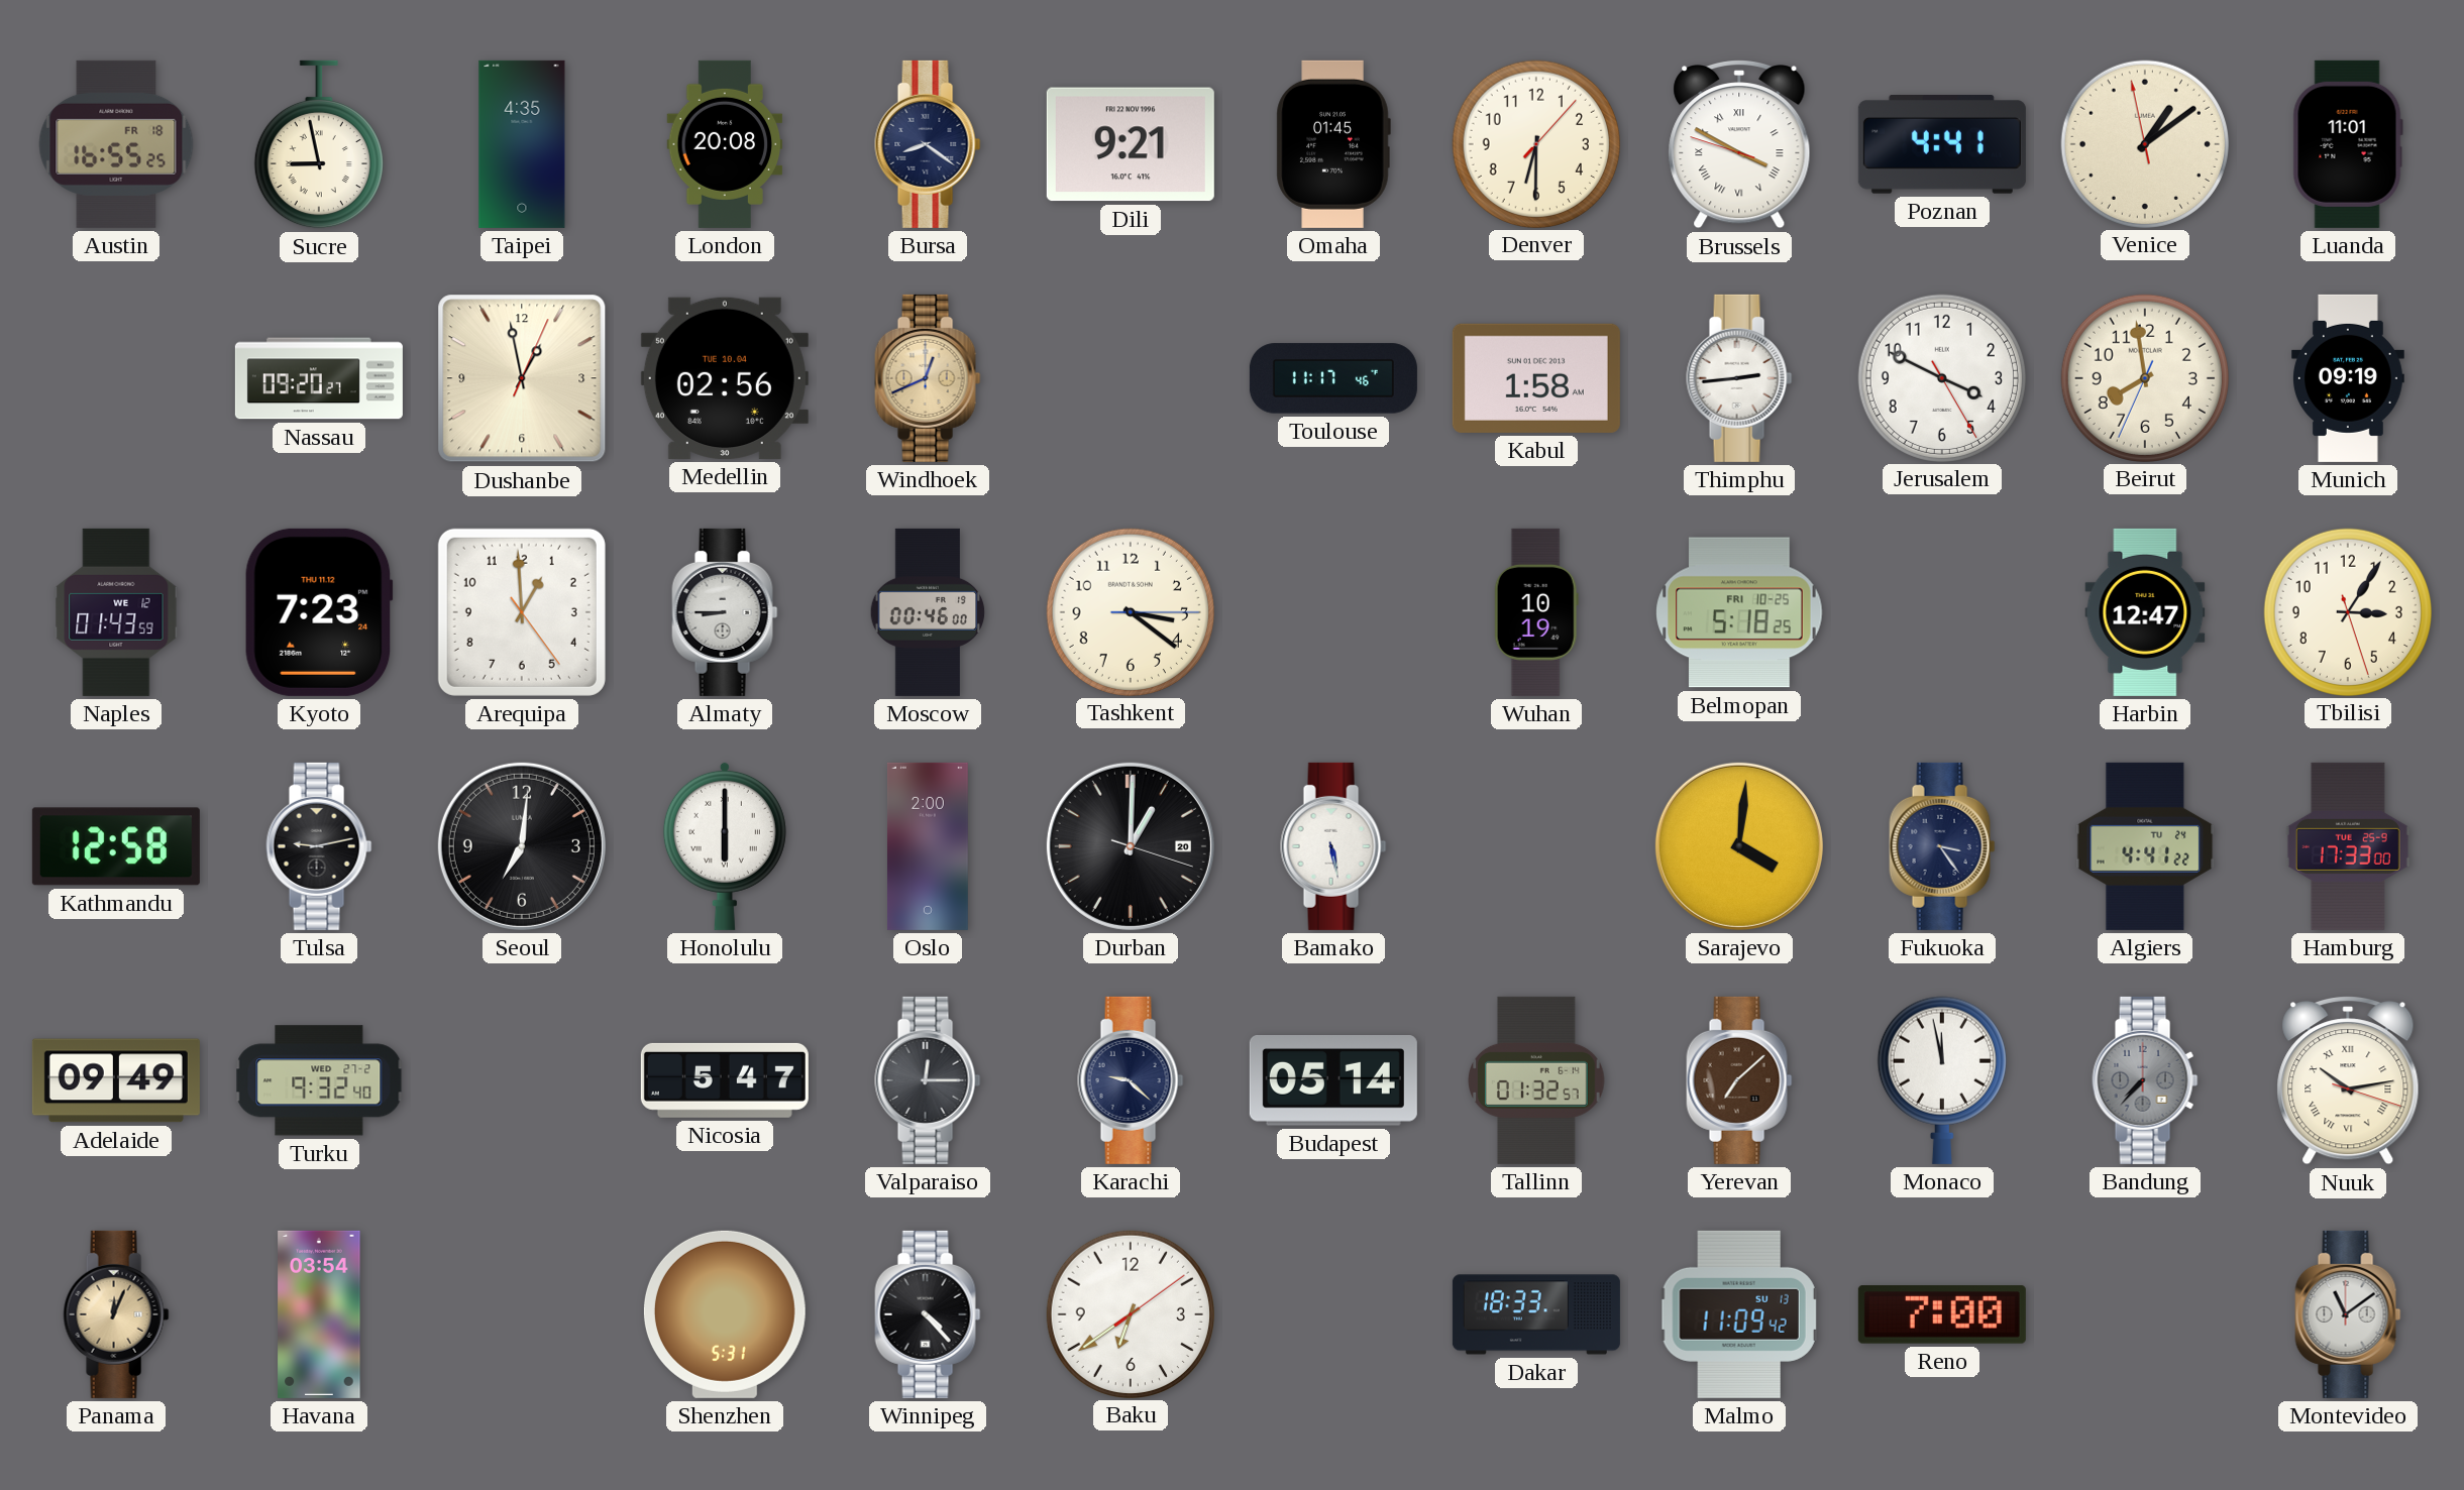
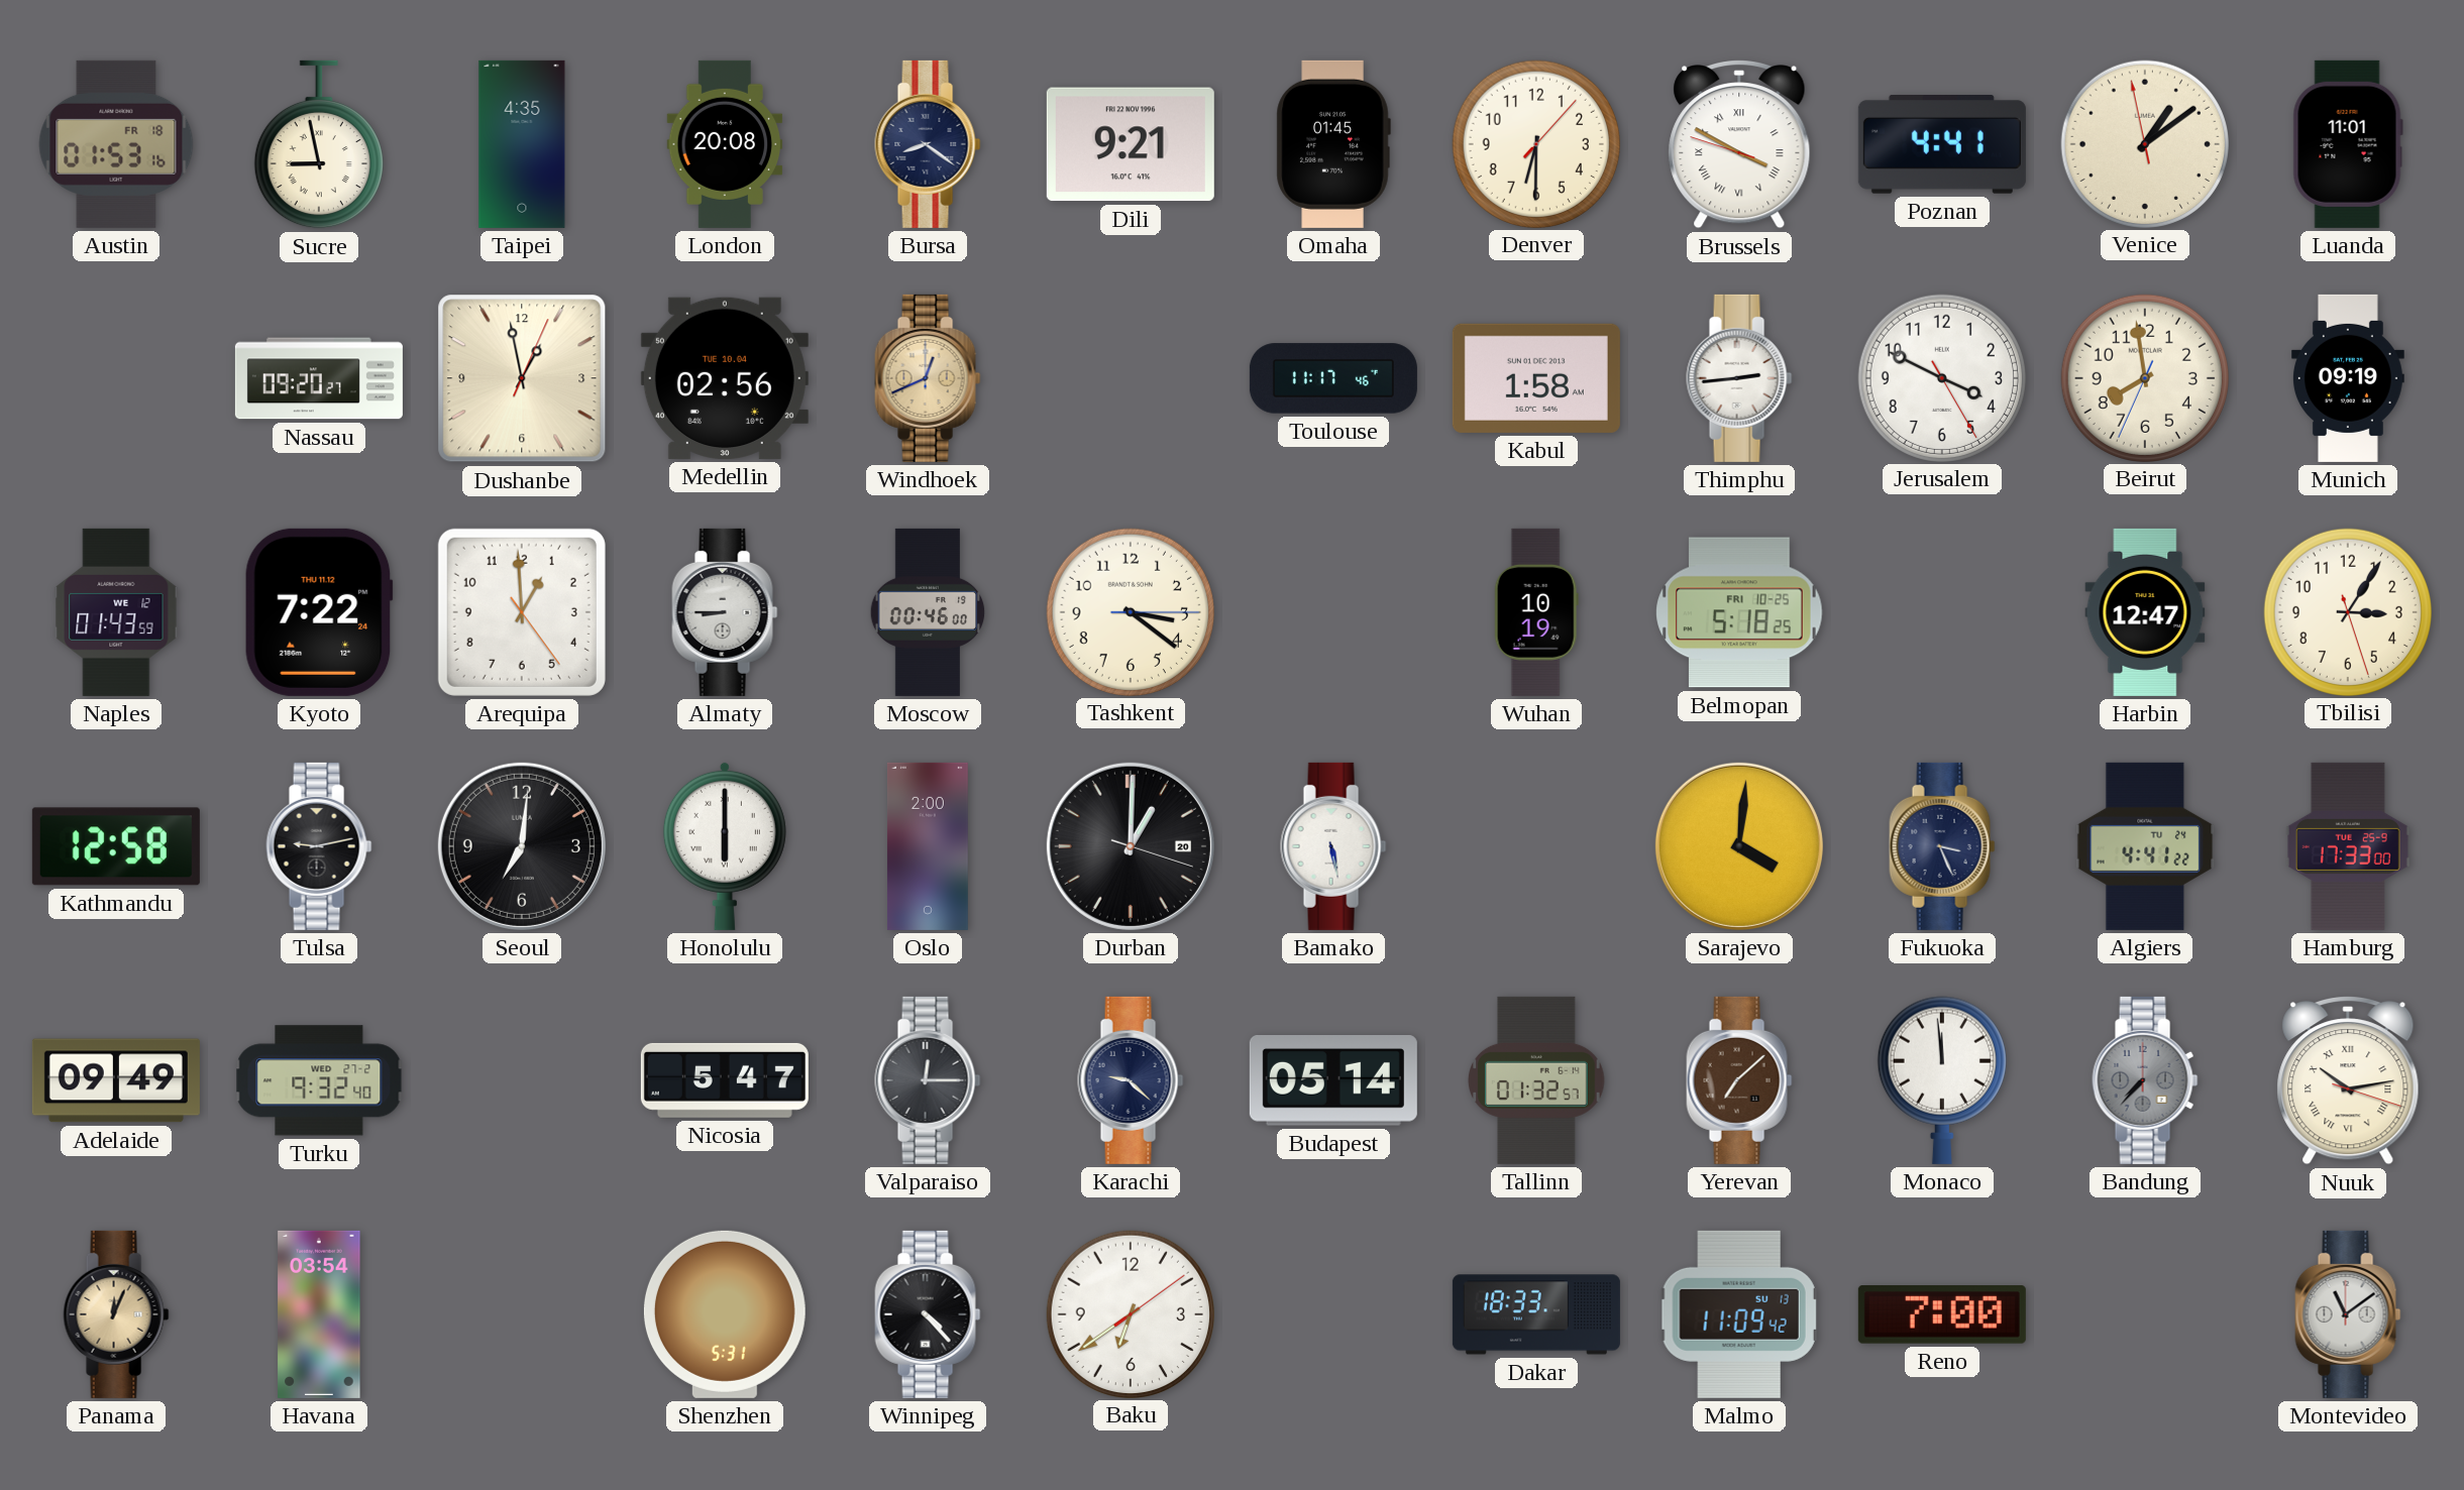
Austin: 16:55 -> 01:53
Kyoto: 7:23 -> 7:22
Fukuoka: 3:24 -> 3:26
Monaco: 11:58 -> 11:59
